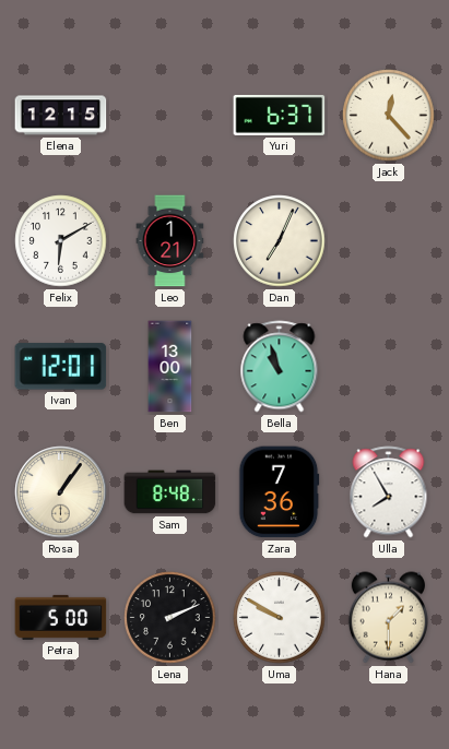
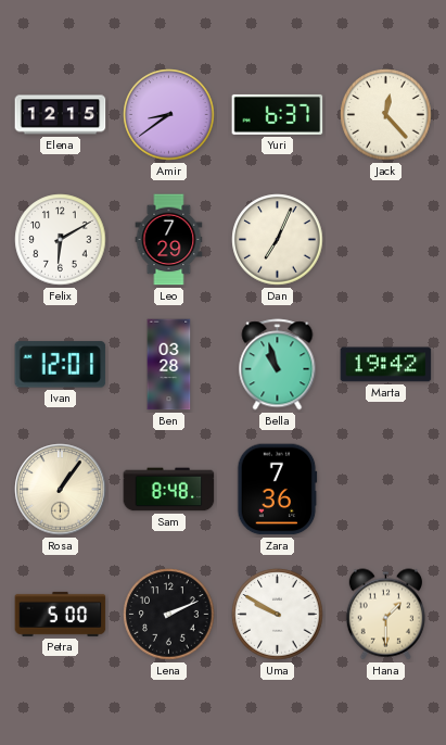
Amir: none -> 8:39
Leo: 1:21 -> 7:29
Ben: 13:00 -> 03:28
Marta: none -> 19:42
Ulla: 7:55 -> none
